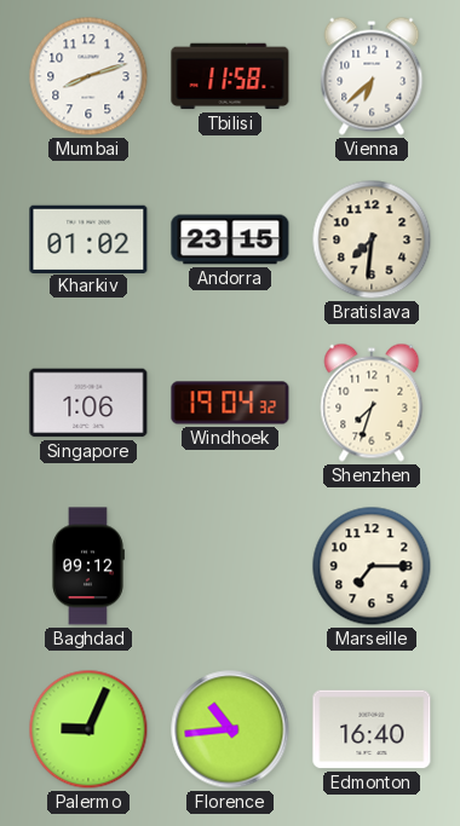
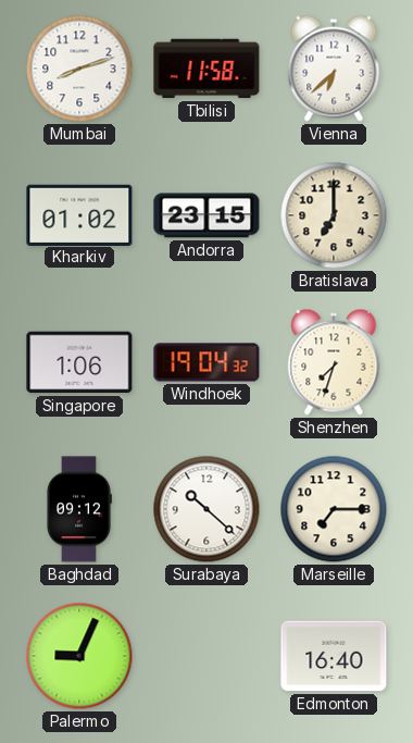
Bratislava: 7:31 -> 7:00
Surabaya: none -> 10:22
Florence: 10:44 -> none
